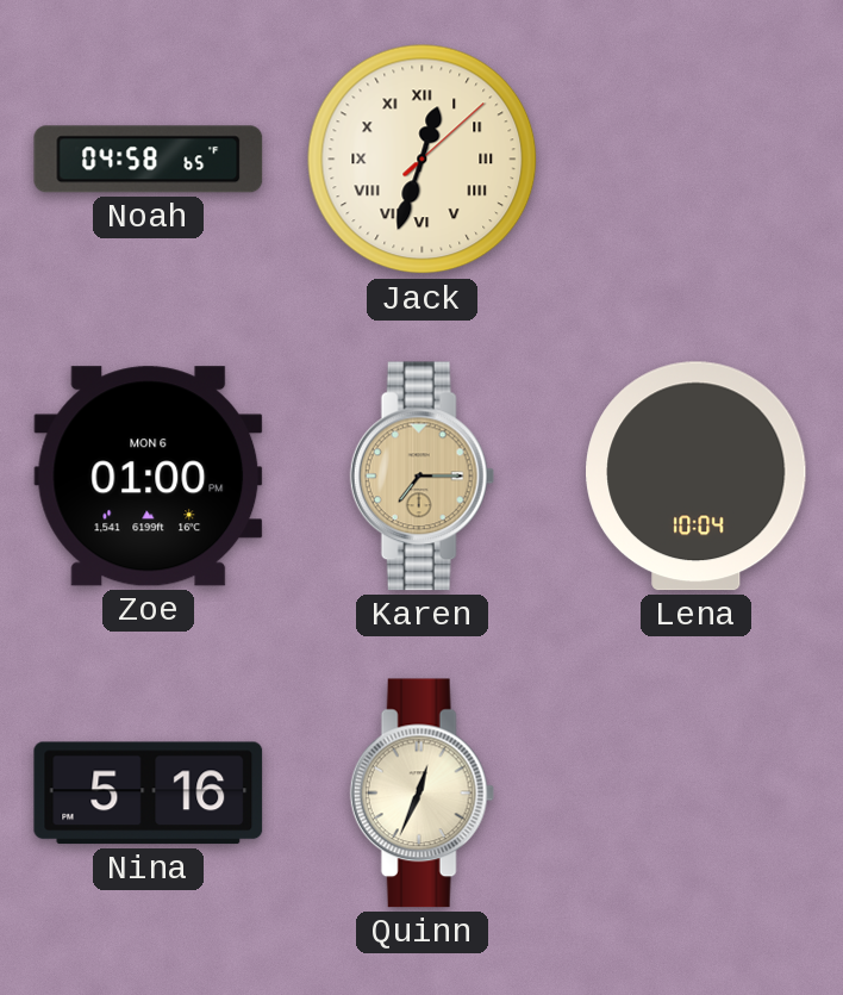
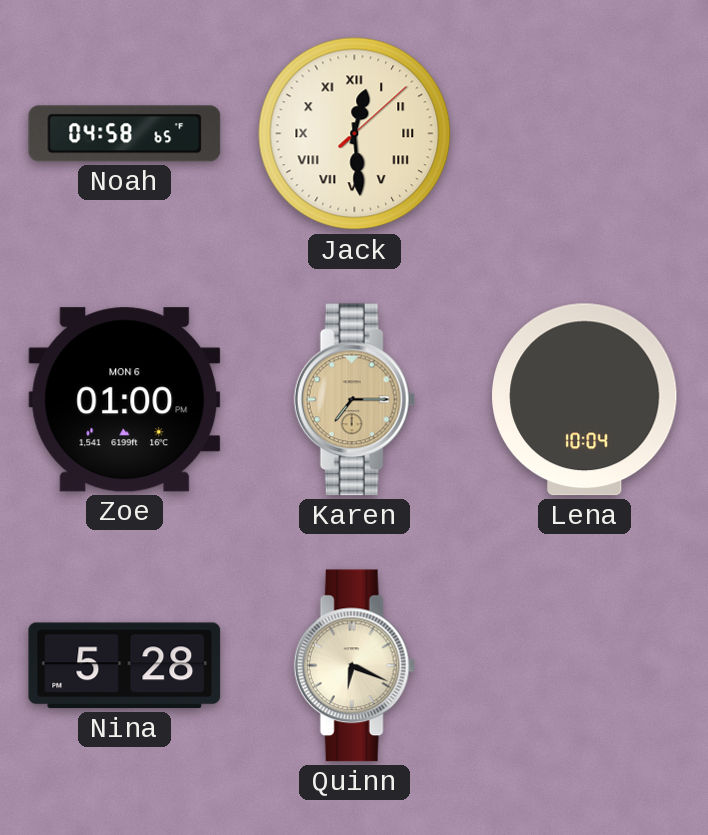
Jack: 12:33 -> 12:29
Nina: 5:16 -> 5:28
Quinn: 12:34 -> 6:19
